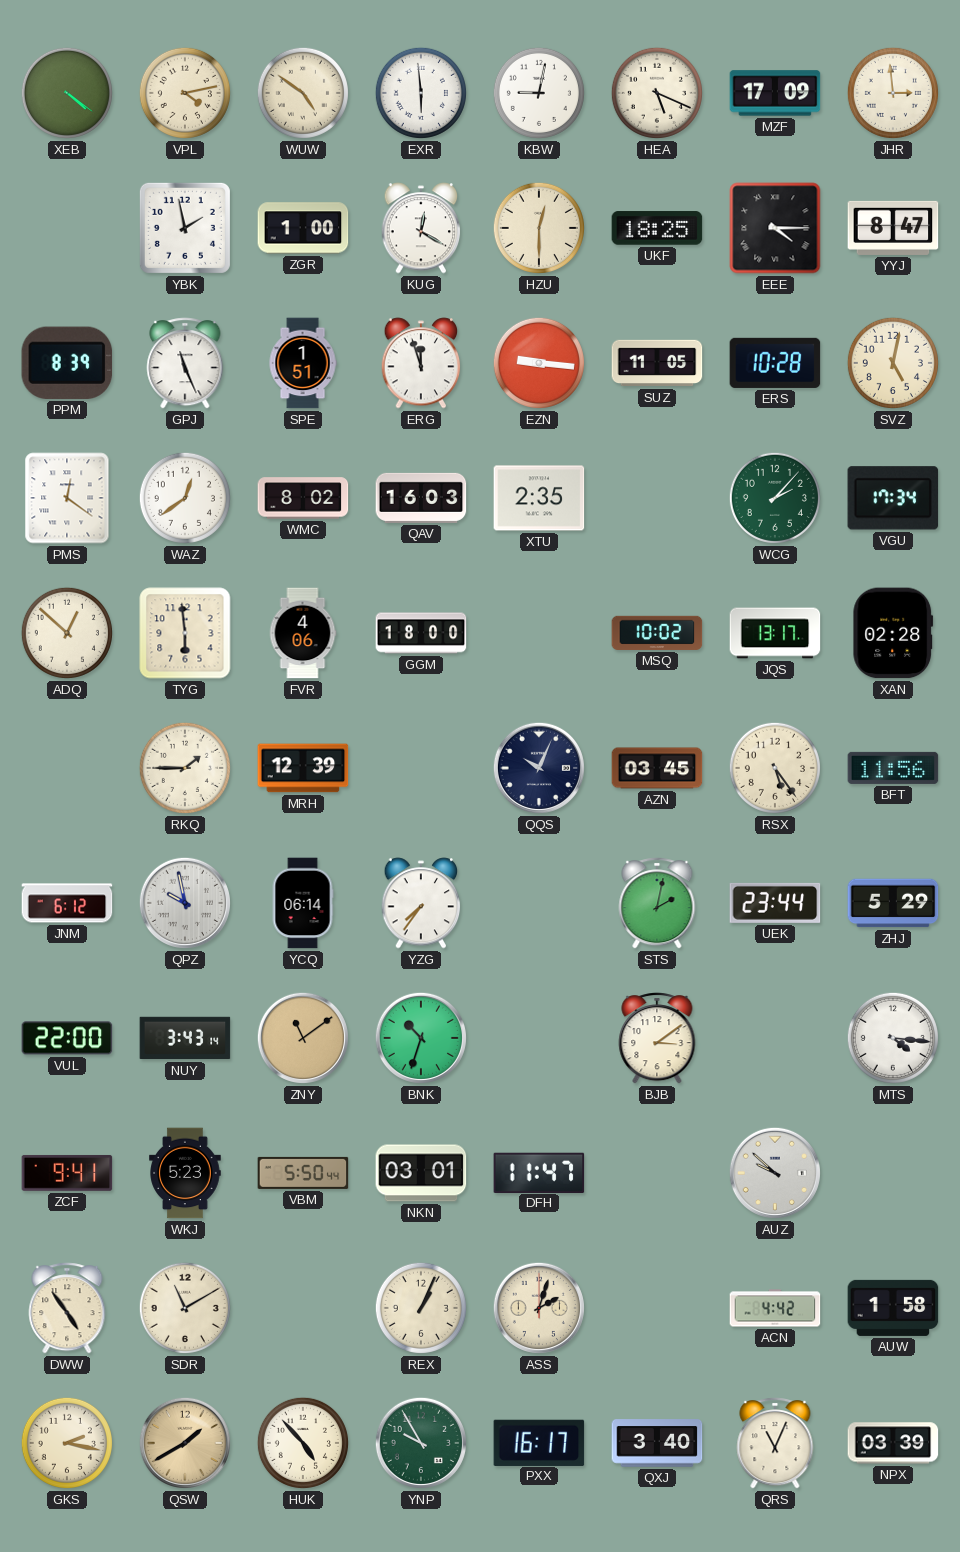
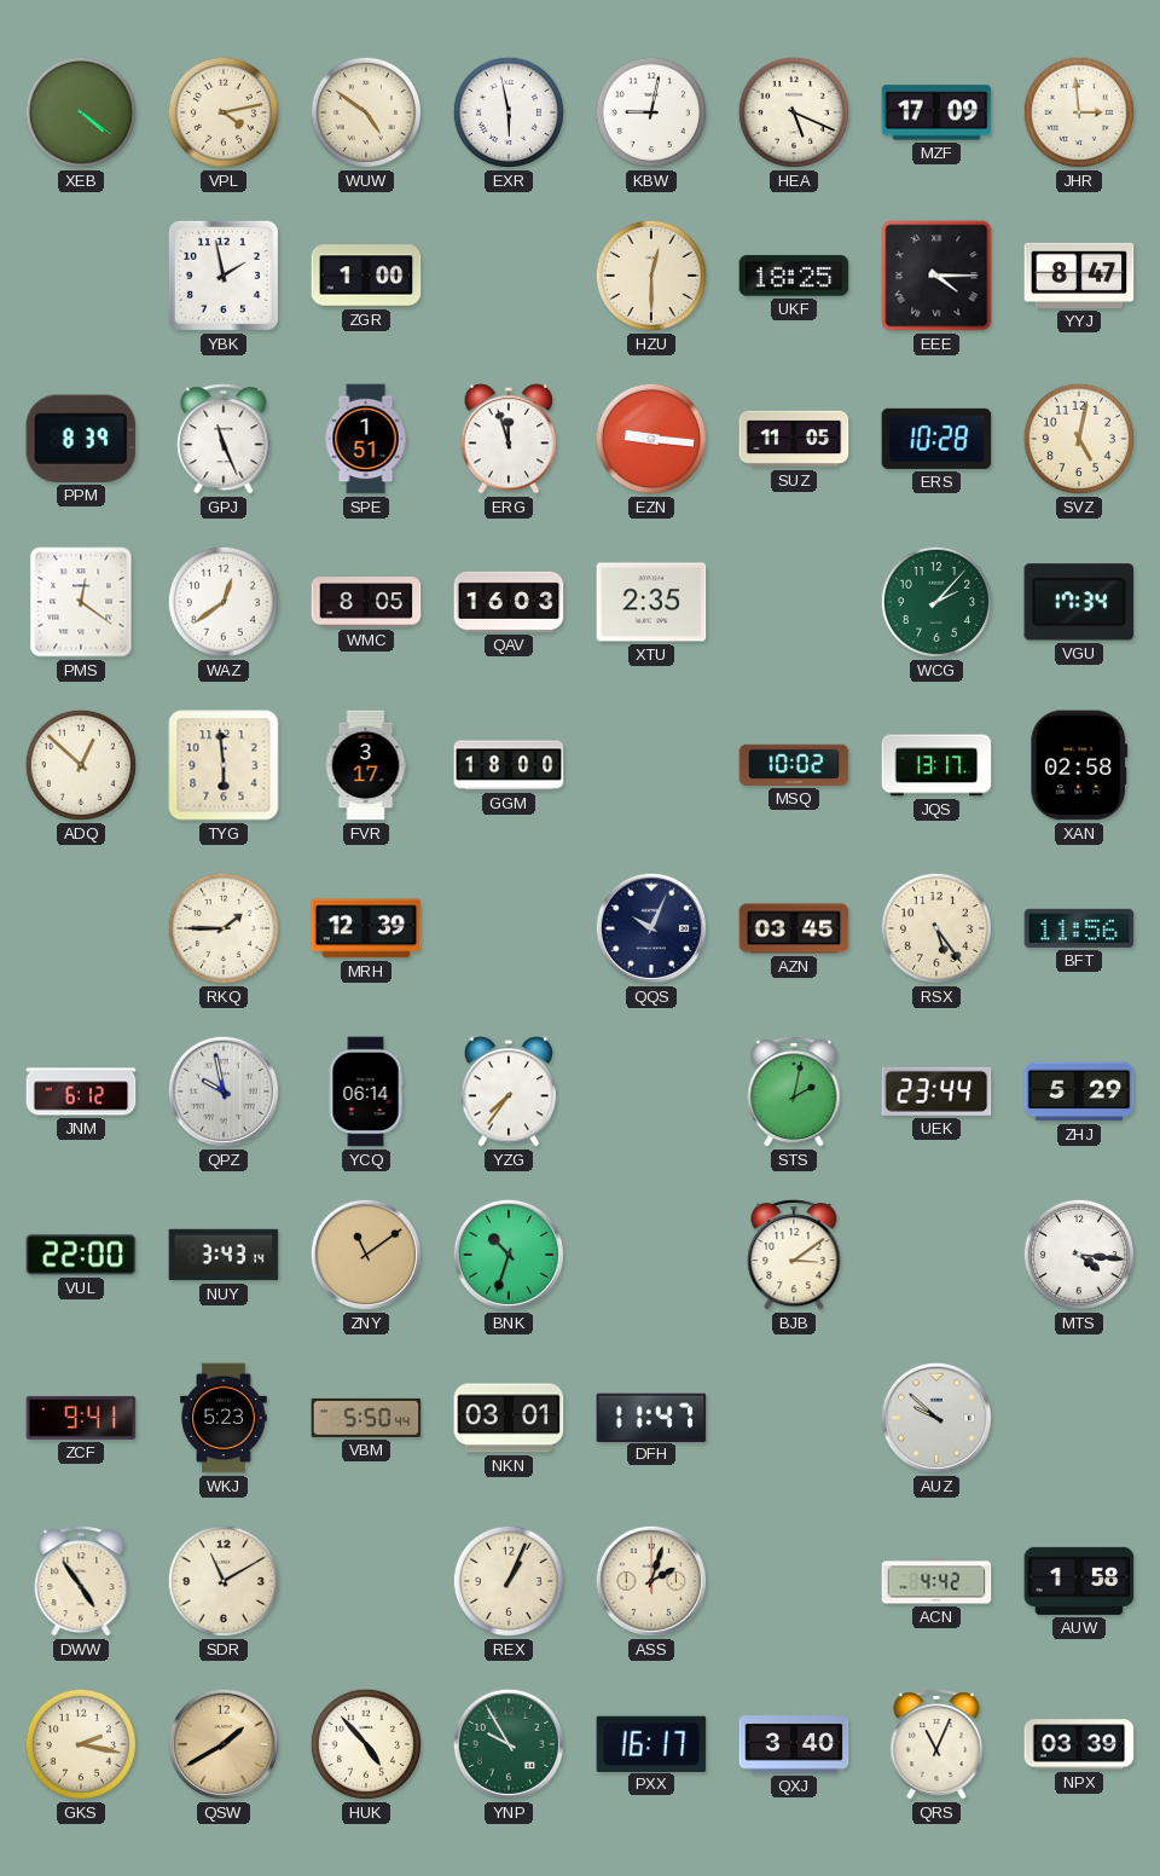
EXR: 5:59 -> 5:58
KUG: 12:20 -> none
WMC: 8:02 -> 8:05
FVR: 4:06 -> 3:17
XAN: 02:28 -> 02:58
